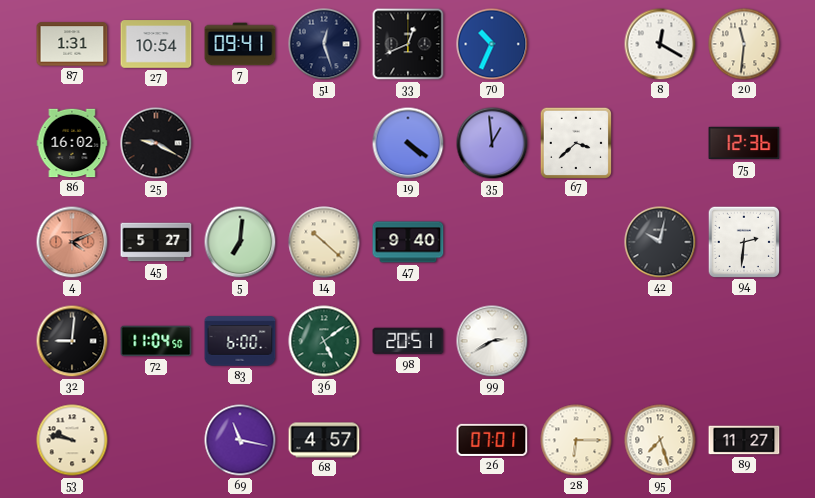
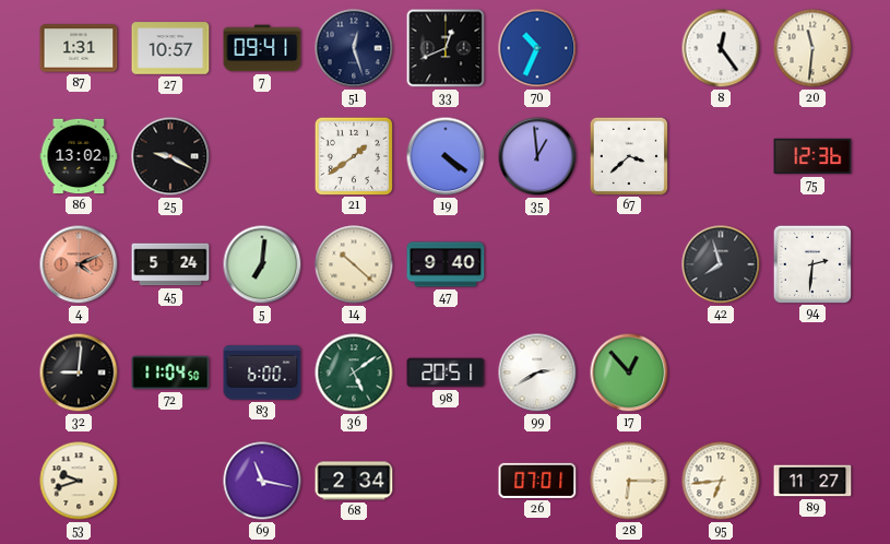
27: 10:54 -> 10:57
8: 12:20 -> 12:24
86: 16:02 -> 13:02
21: none -> 1:39
45: 5:27 -> 5:24
42: 10:02 -> 7:57
17: none -> 12:53
53: 9:47 -> 9:42
68: 4:57 -> 2:34
95: 7:27 -> 6:44
